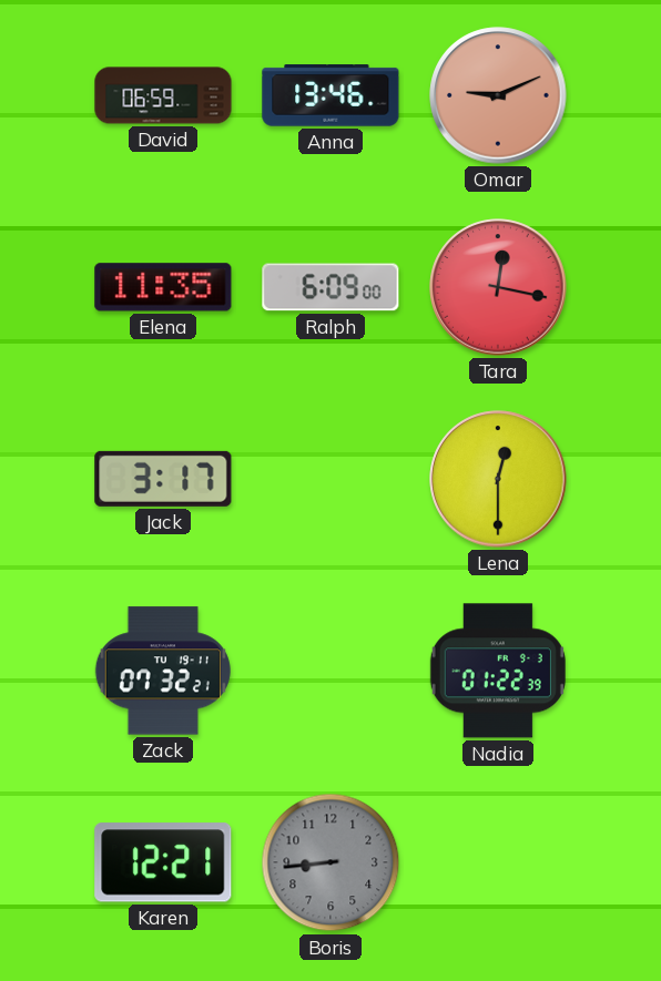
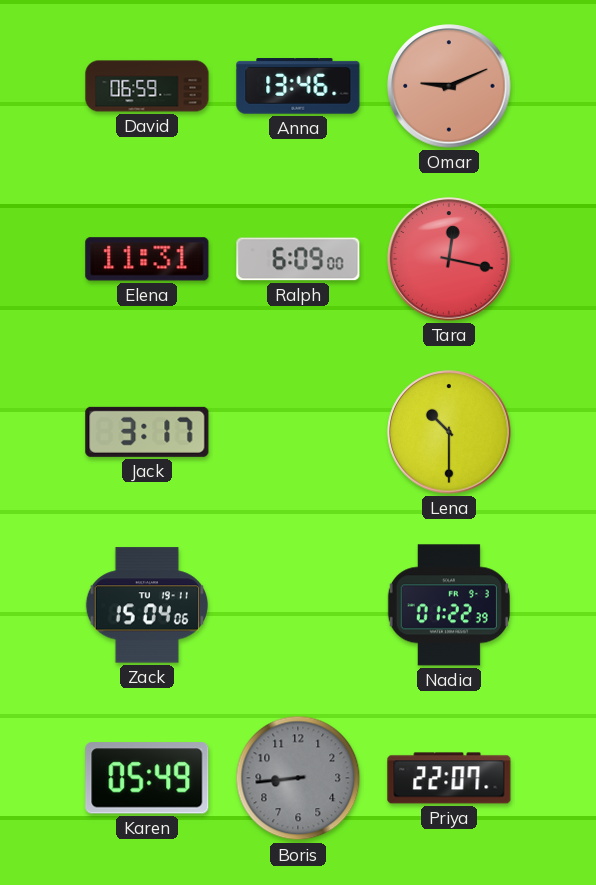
Elena: 11:35 -> 11:31
Lena: 12:30 -> 10:30
Zack: 07:32 -> 15:04
Karen: 12:21 -> 05:49
Priya: none -> 22:07
